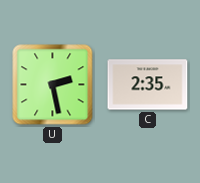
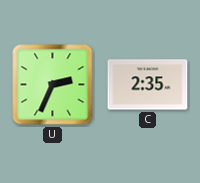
U: 2:28 -> 2:34
